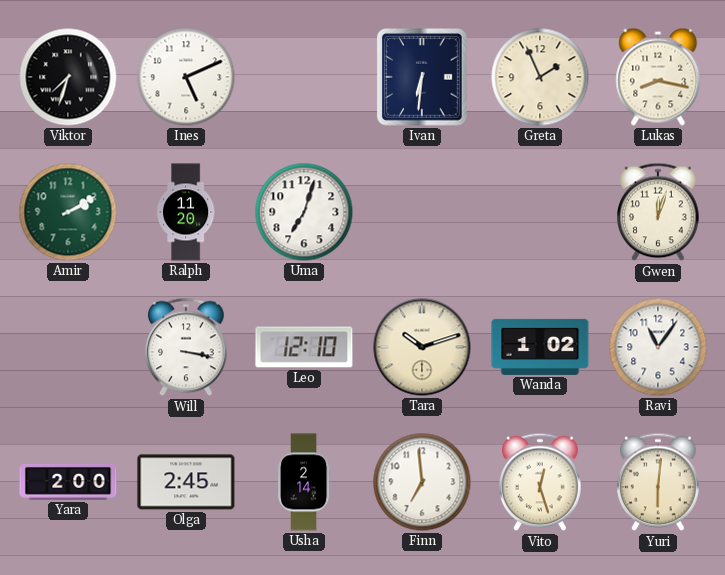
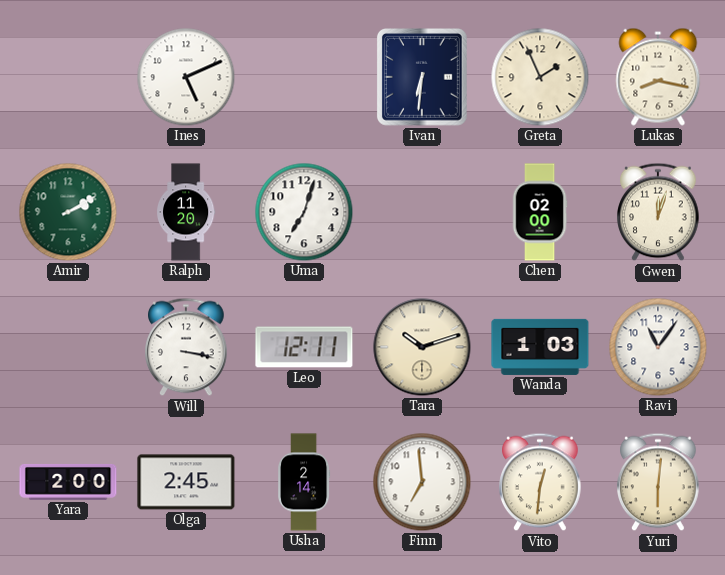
Viktor: 7:33 -> none
Chen: none -> 02:00
Leo: 12:10 -> 12:11
Wanda: 1:02 -> 1:03
Vito: 12:27 -> 12:31
